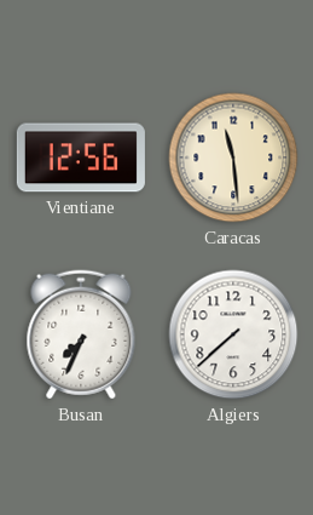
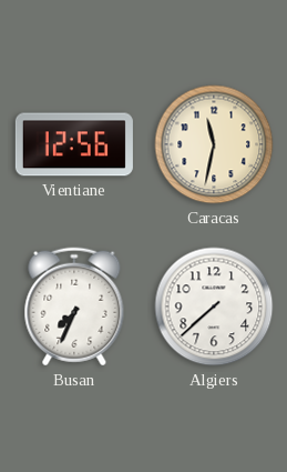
Caracas: 11:29 -> 11:32
